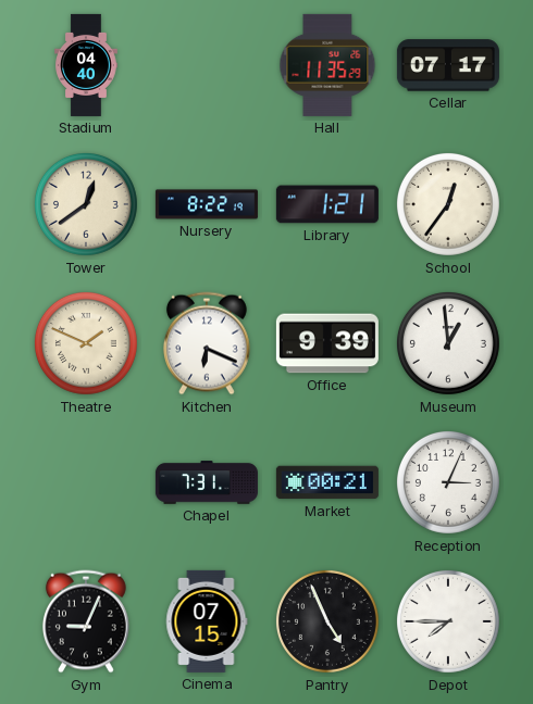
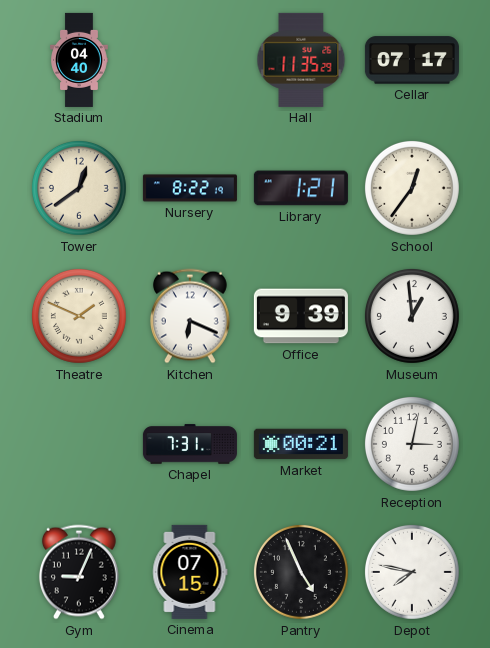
Reception: 3:04 -> 3:02
Depot: 7:45 -> 7:47
